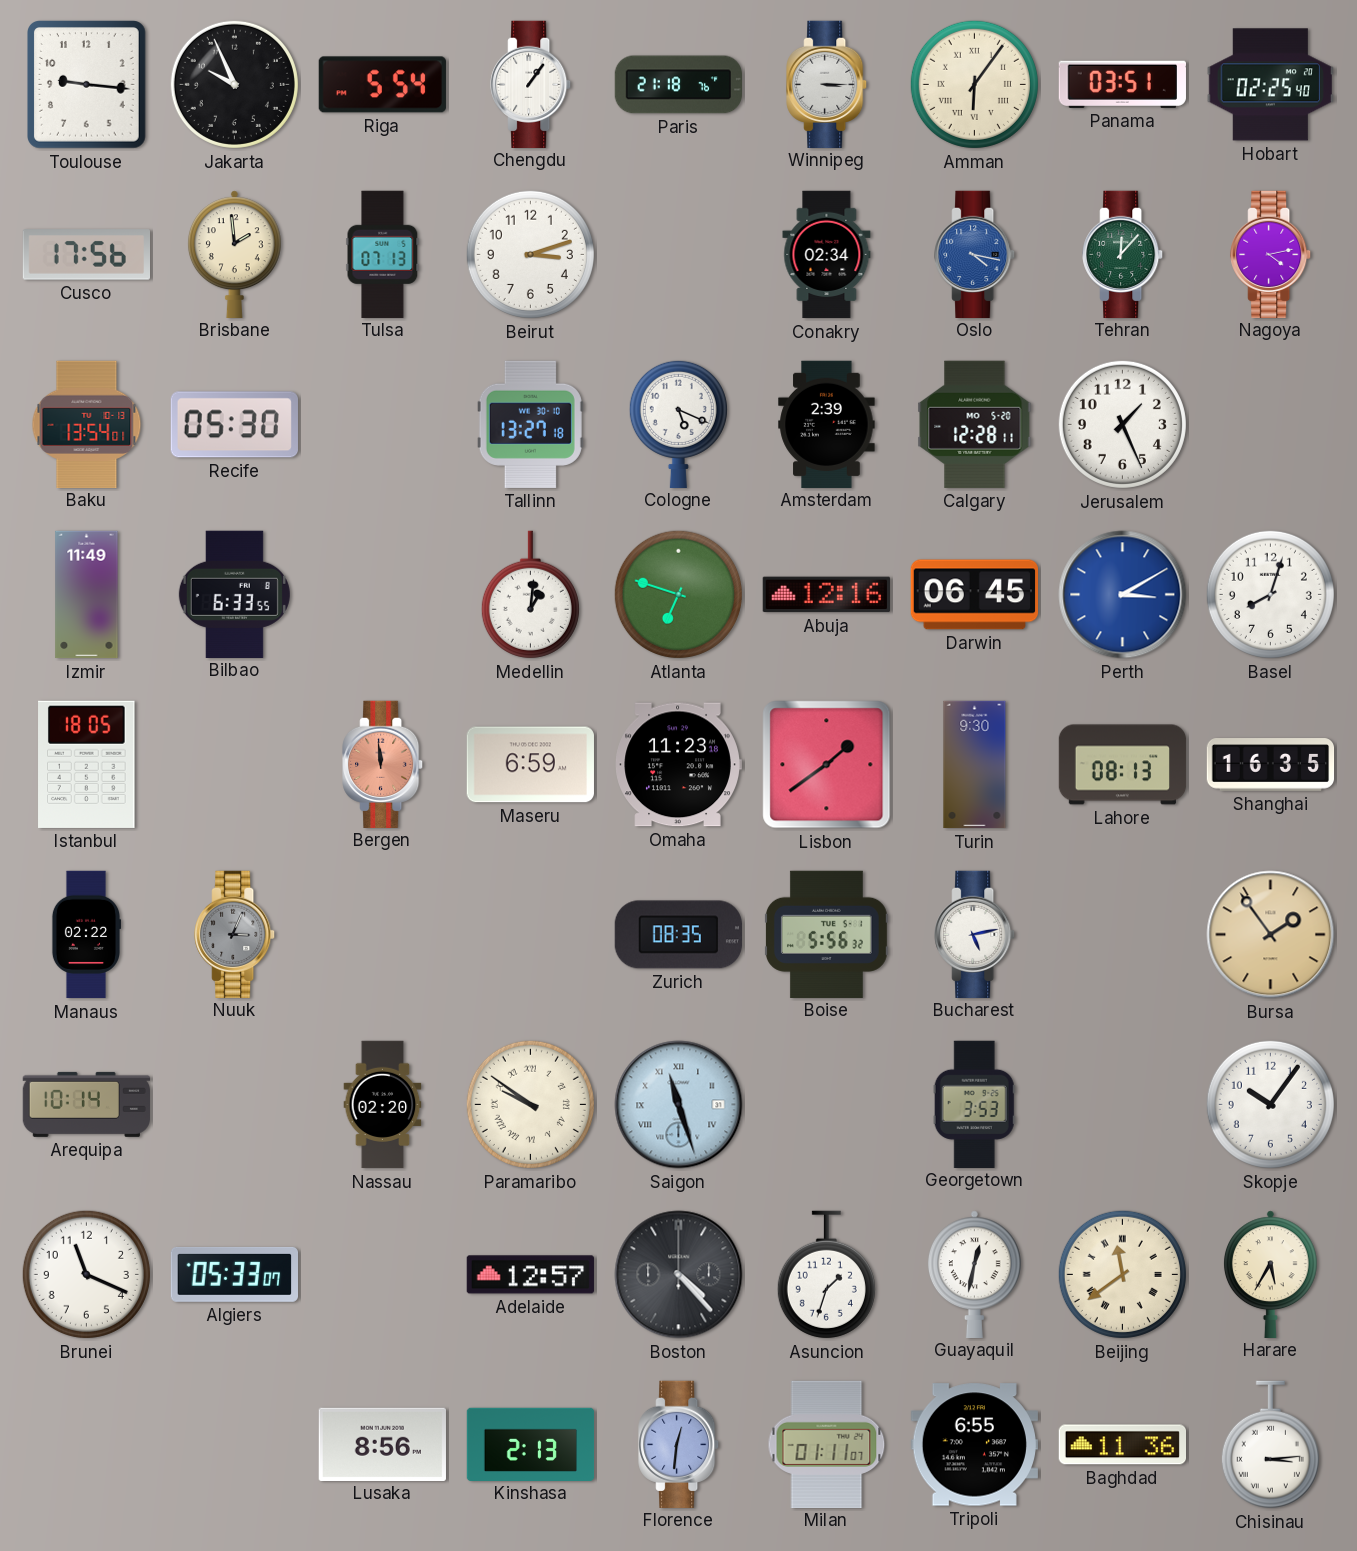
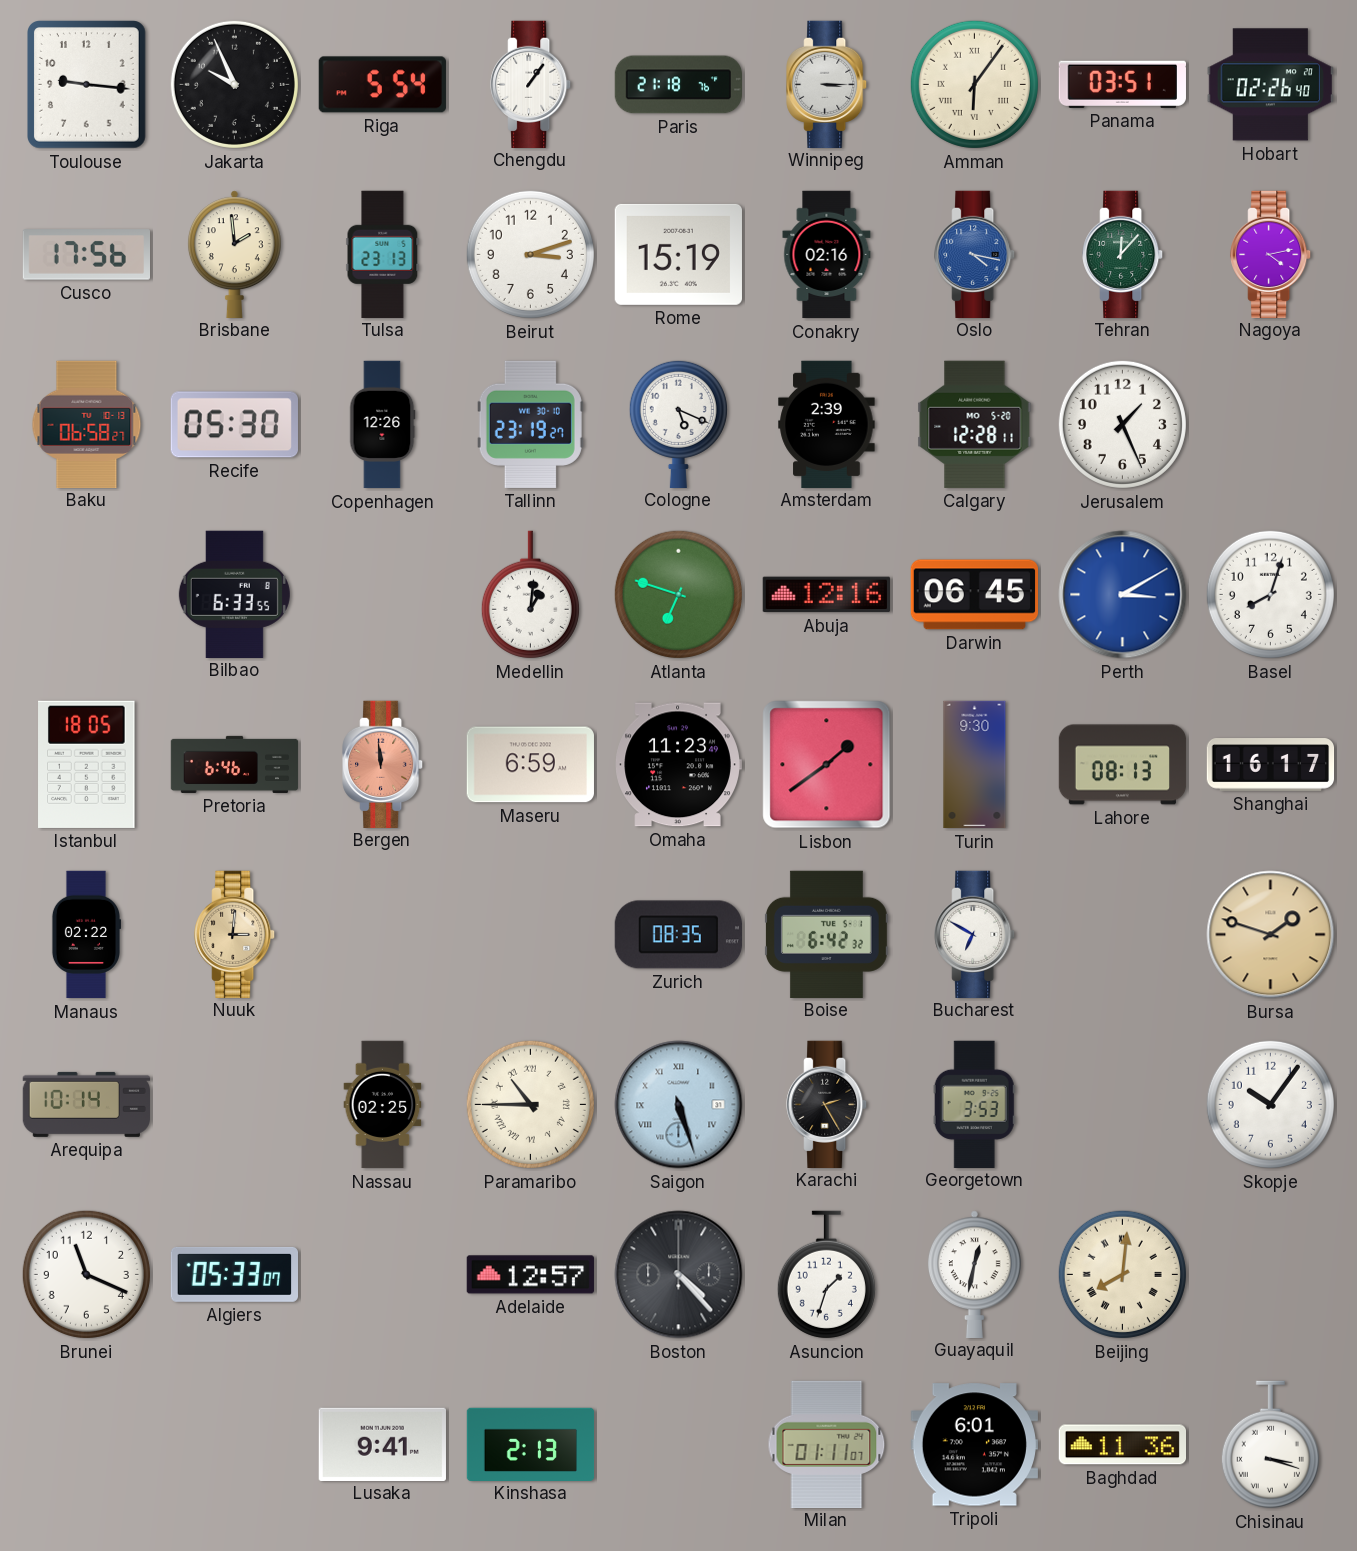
Hobart: 02:25 -> 02:26
Tulsa: 07:13 -> 23:13
Rome: none -> 15:19
Conakry: 02:34 -> 02:16
Baku: 13:54 -> 06:58
Copenhagen: none -> 12:26
Tallinn: 13:27 -> 23:19
Izmir: 11:49 -> none
Pretoria: none -> 6:46
Omaha: 11:23:18 -> 11:23:49
Shanghai: 16:35 -> 16:17
Nuuk: 3:04 -> 3:01
Nuuk dial: grey -> champagne
Boise: 5:56 -> 6:42
Bucharest: 5:13 -> 6:50
Bursa: 1:54 -> 1:48
Nassau: 02:20 -> 02:25
Paramaribo: 9:51 -> 10:45
Saigon: 11:27 -> 5:27
Karachi: none -> 2:25
Beijing: 11:39 -> 8:01
Harare: 5:35 -> none
Lusaka: 8:56 -> 9:41
Florence: 12:31 -> none
Tripoli: 6:55 -> 6:01
Chisinau: 3:14 -> 3:18
